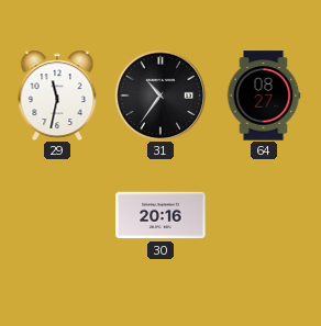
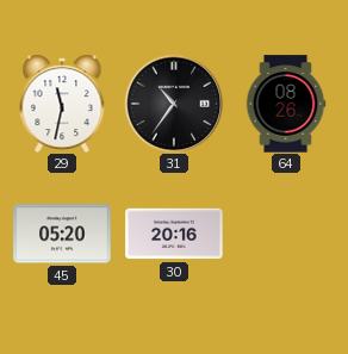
64: 08:27 -> 08:26
45: none -> 05:20
